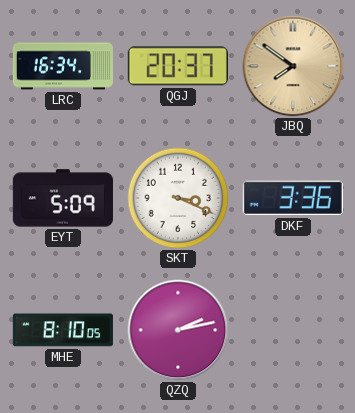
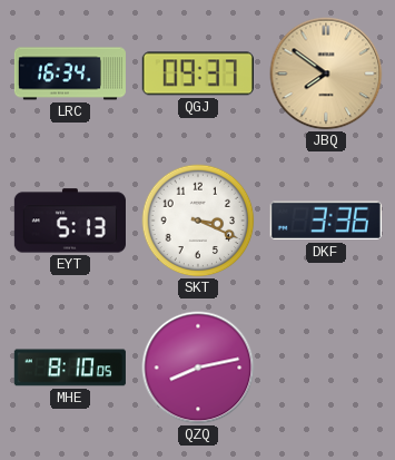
QGJ: 20:37 -> 09:37
EYT: 5:09 -> 5:13
QZQ: 2:13 -> 8:13
